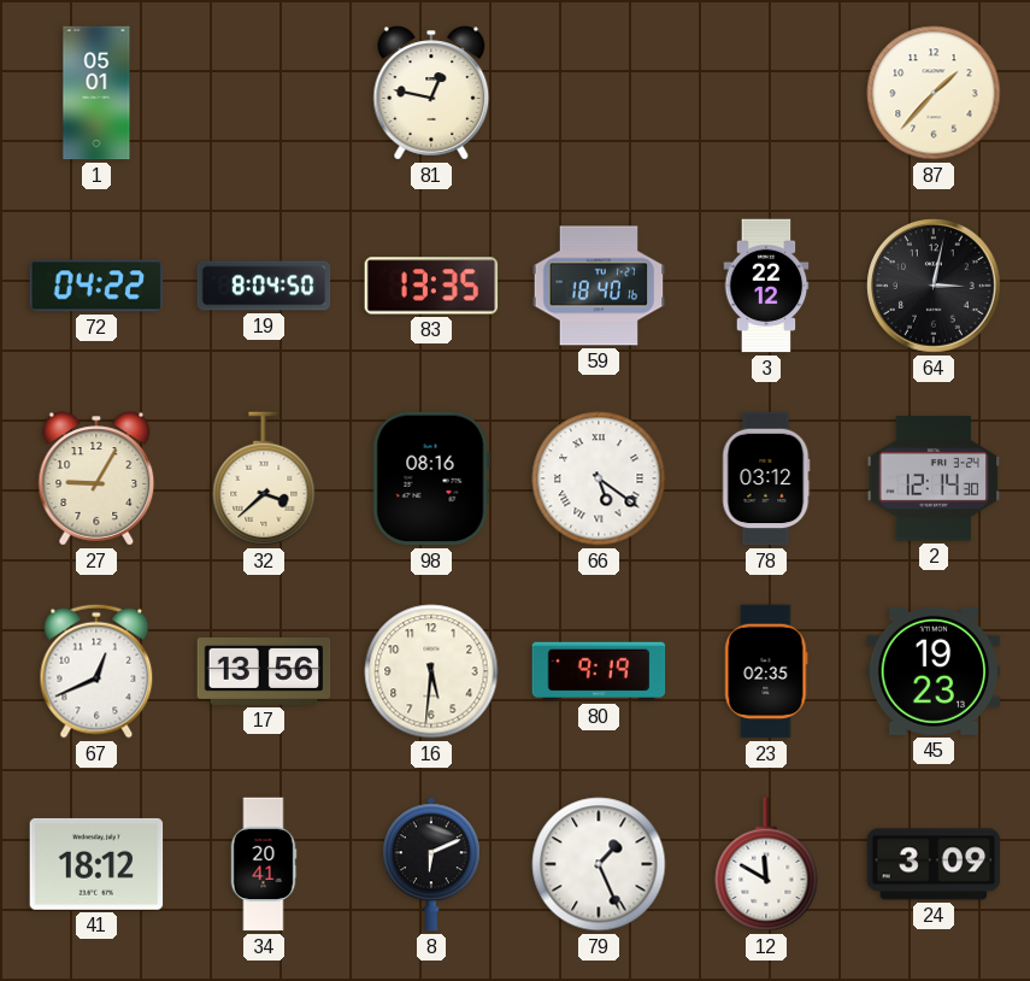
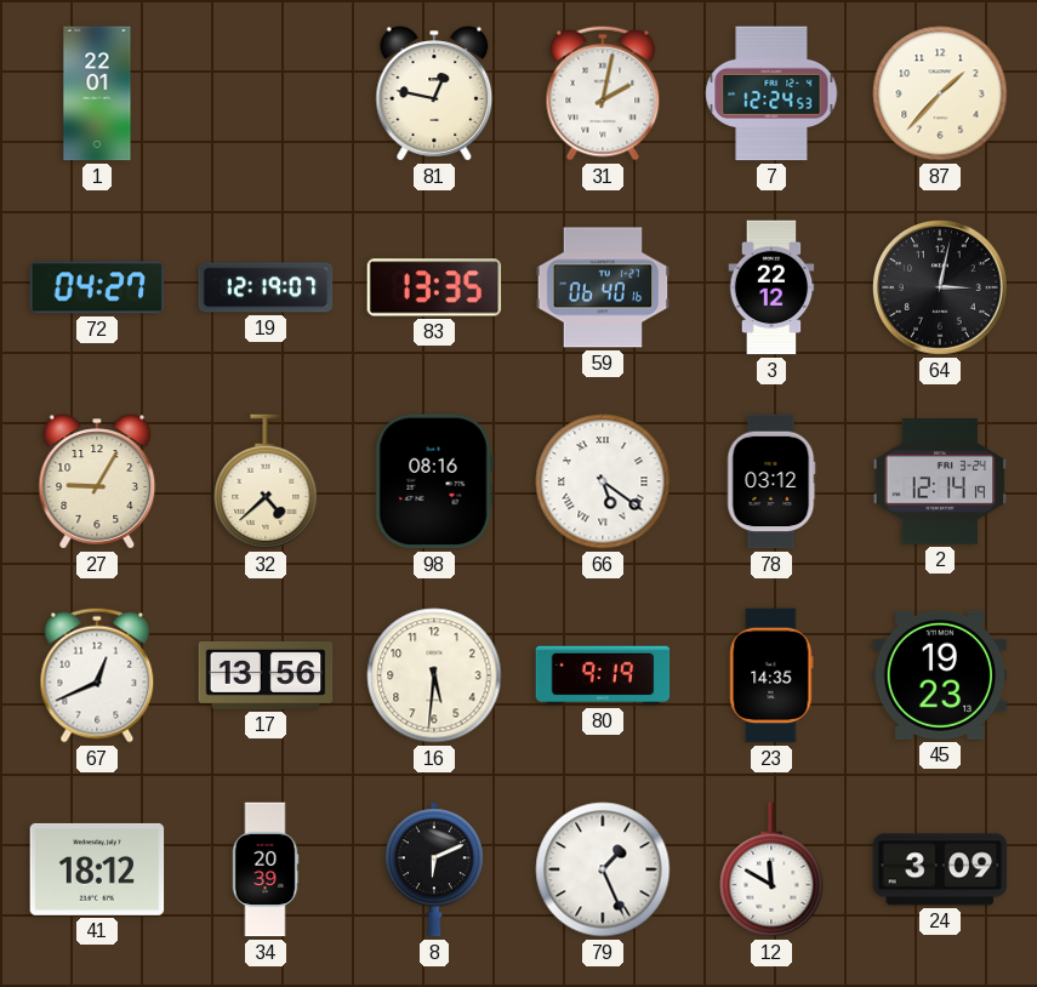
1: 05:01 -> 22:01
31: none -> 2:02
7: none -> 12:24
72: 04:22 -> 04:27
19: 8:04 -> 12:19
59: 18:40 -> 06:40
32: 3:38 -> 4:38
2: 12:14:30 -> 12:14:19
23: 02:35 -> 14:35
34: 20:41 -> 20:39
